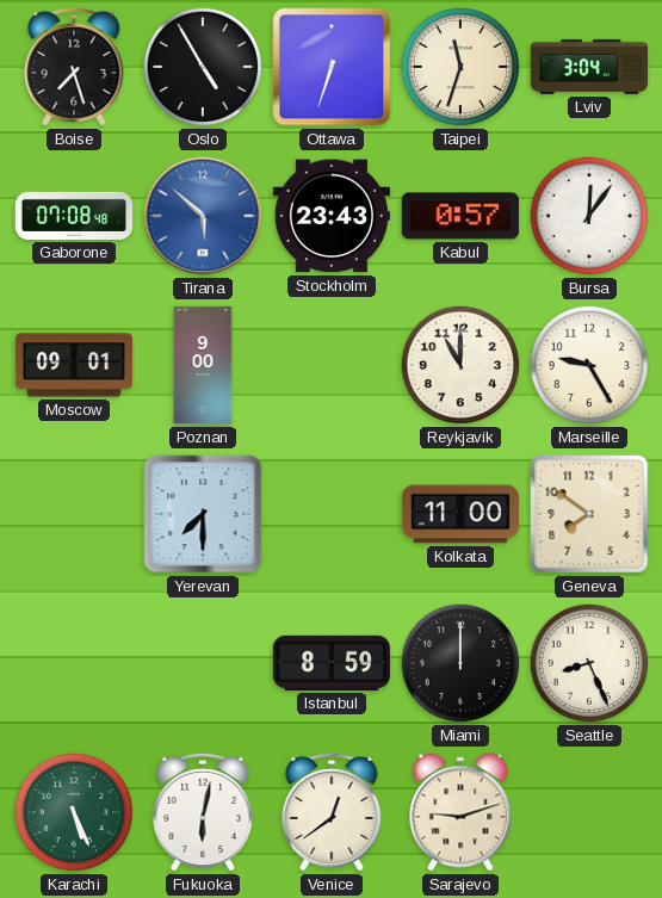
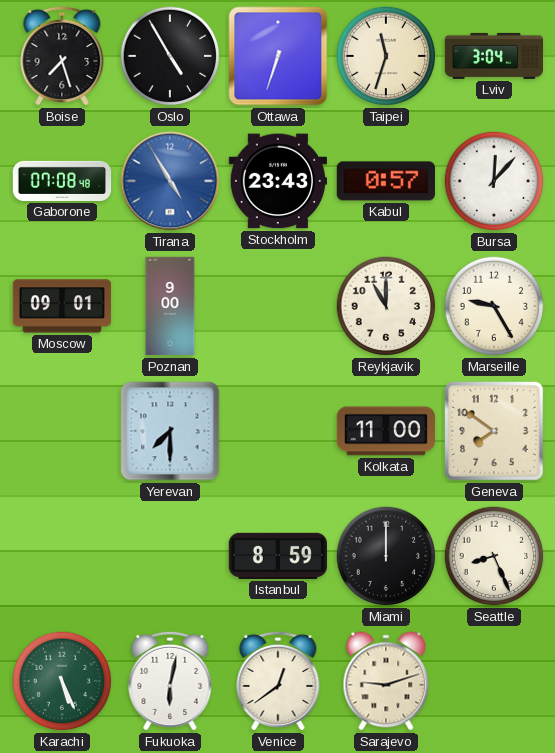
Tirana: 5:52 -> 4:55
Bursa: 12:06 -> 12:07
